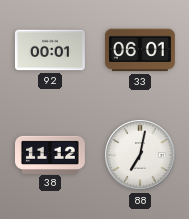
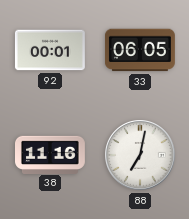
33: 06:01 -> 06:05
38: 11:12 -> 11:16
